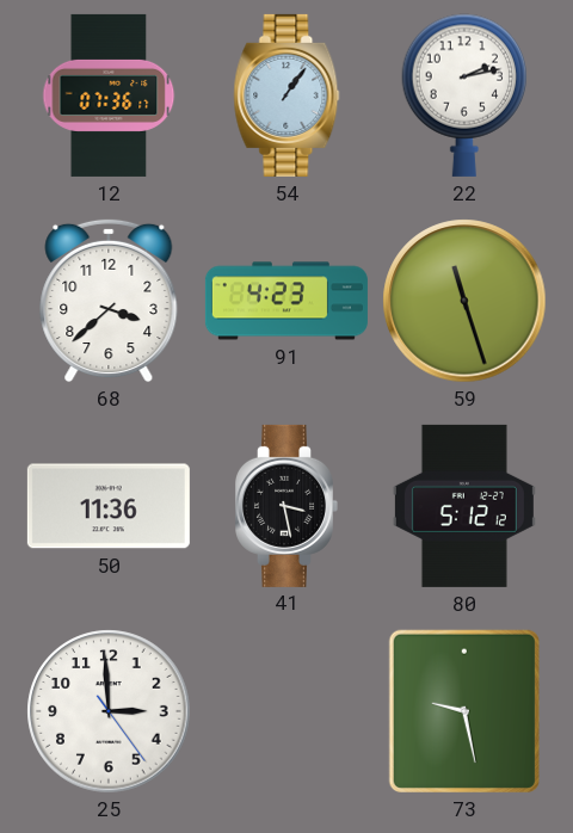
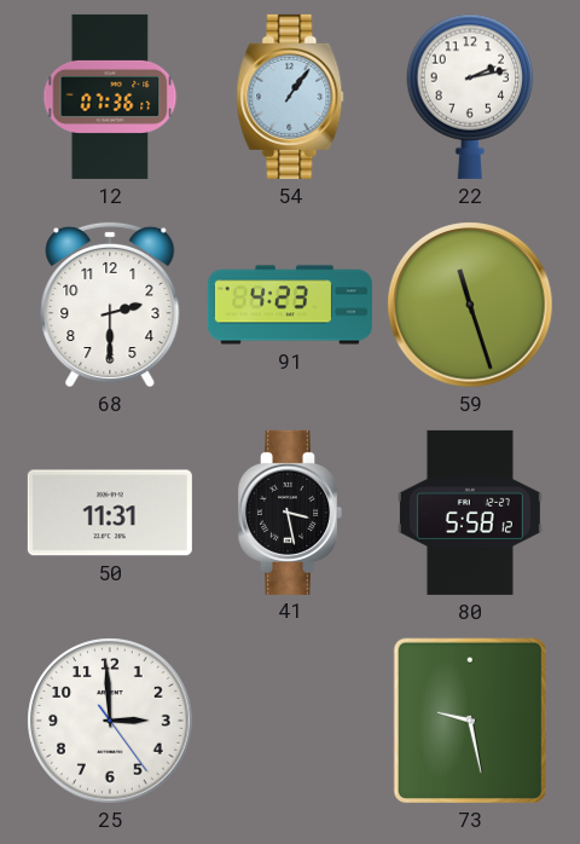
68: 3:38 -> 2:30
50: 11:36 -> 11:31
80: 5:12 -> 5:58
